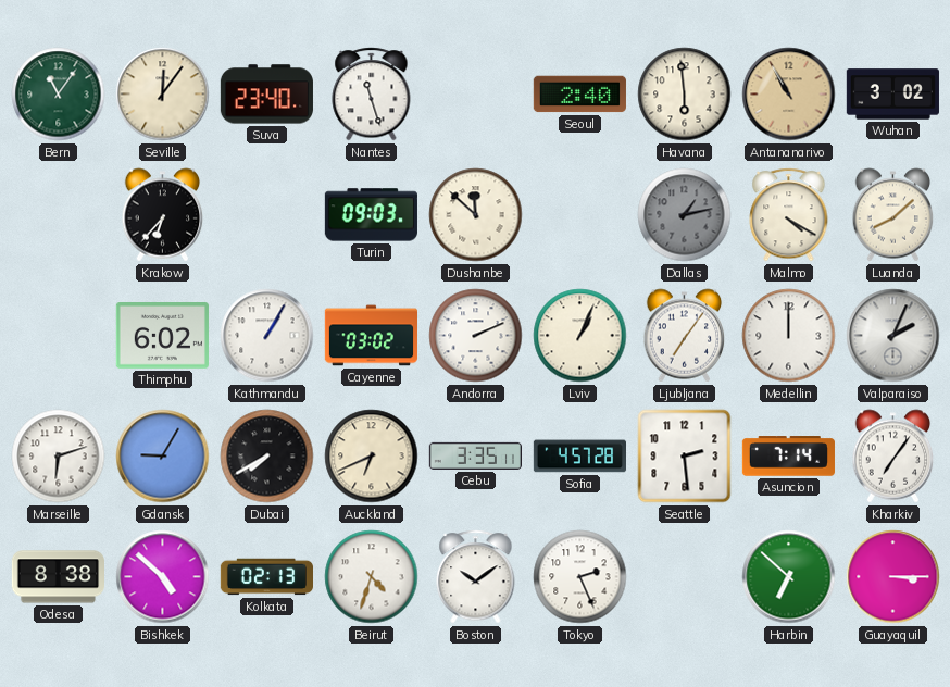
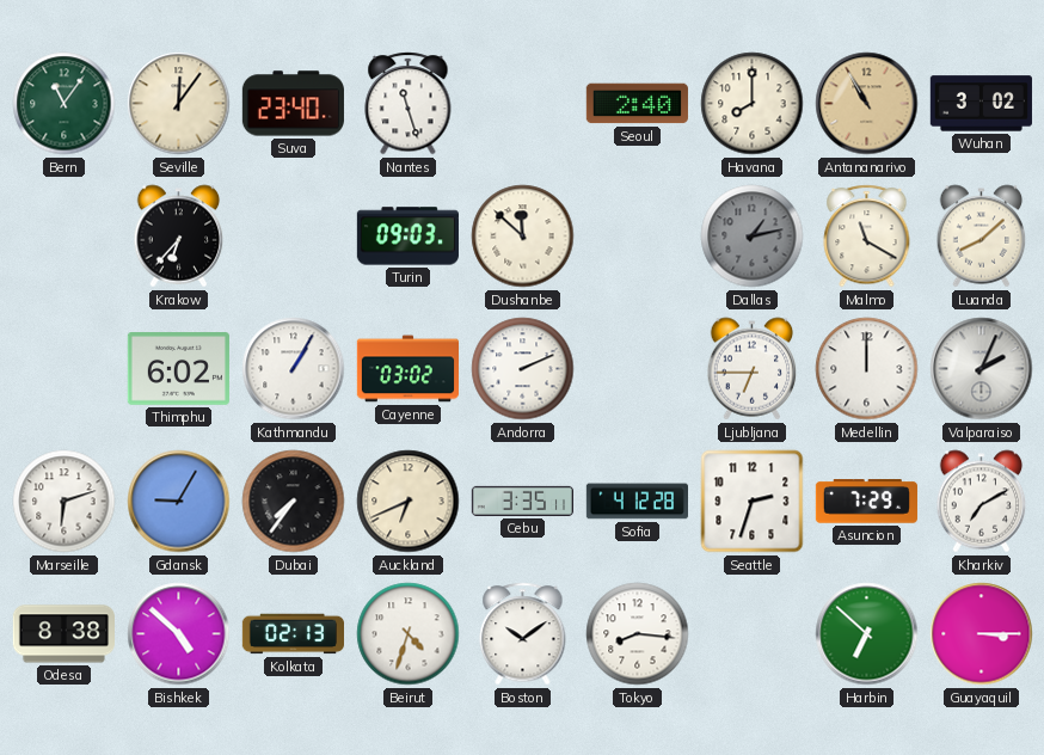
Havana: 5:59 -> 8:00
Malmo: 4:20 -> 11:20
Lviv: 1:04 -> none
Ljubljana: 7:06 -> 6:45
Dubai: 7:40 -> 7:36
Sofia: 4:57 -> 4:12
Seattle: 2:29 -> 2:33
Asuncion: 7:14 -> 7:29
Kharkiv: 7:06 -> 7:10
Tokyo: 2:26 -> 8:16
